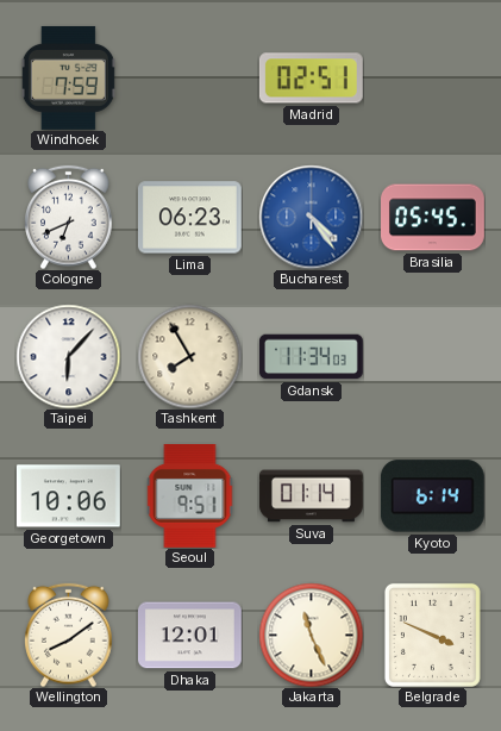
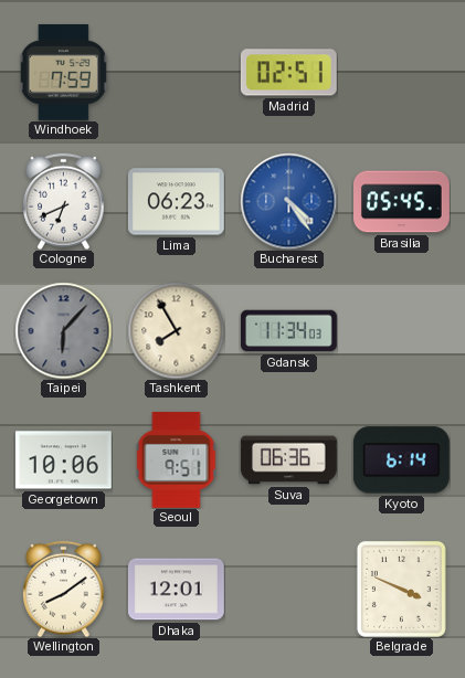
Taipei dial: white -> grey
Suva: 01:14 -> 06:36
Jakarta: 11:26 -> none
